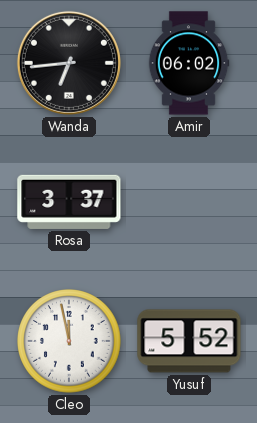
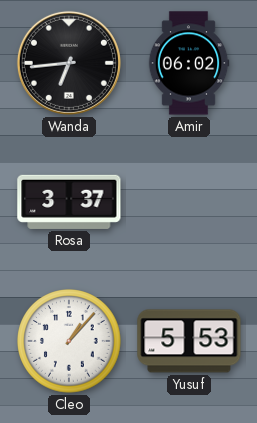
Cleo: 11:58 -> 1:07
Yusuf: 5:52 -> 5:53
